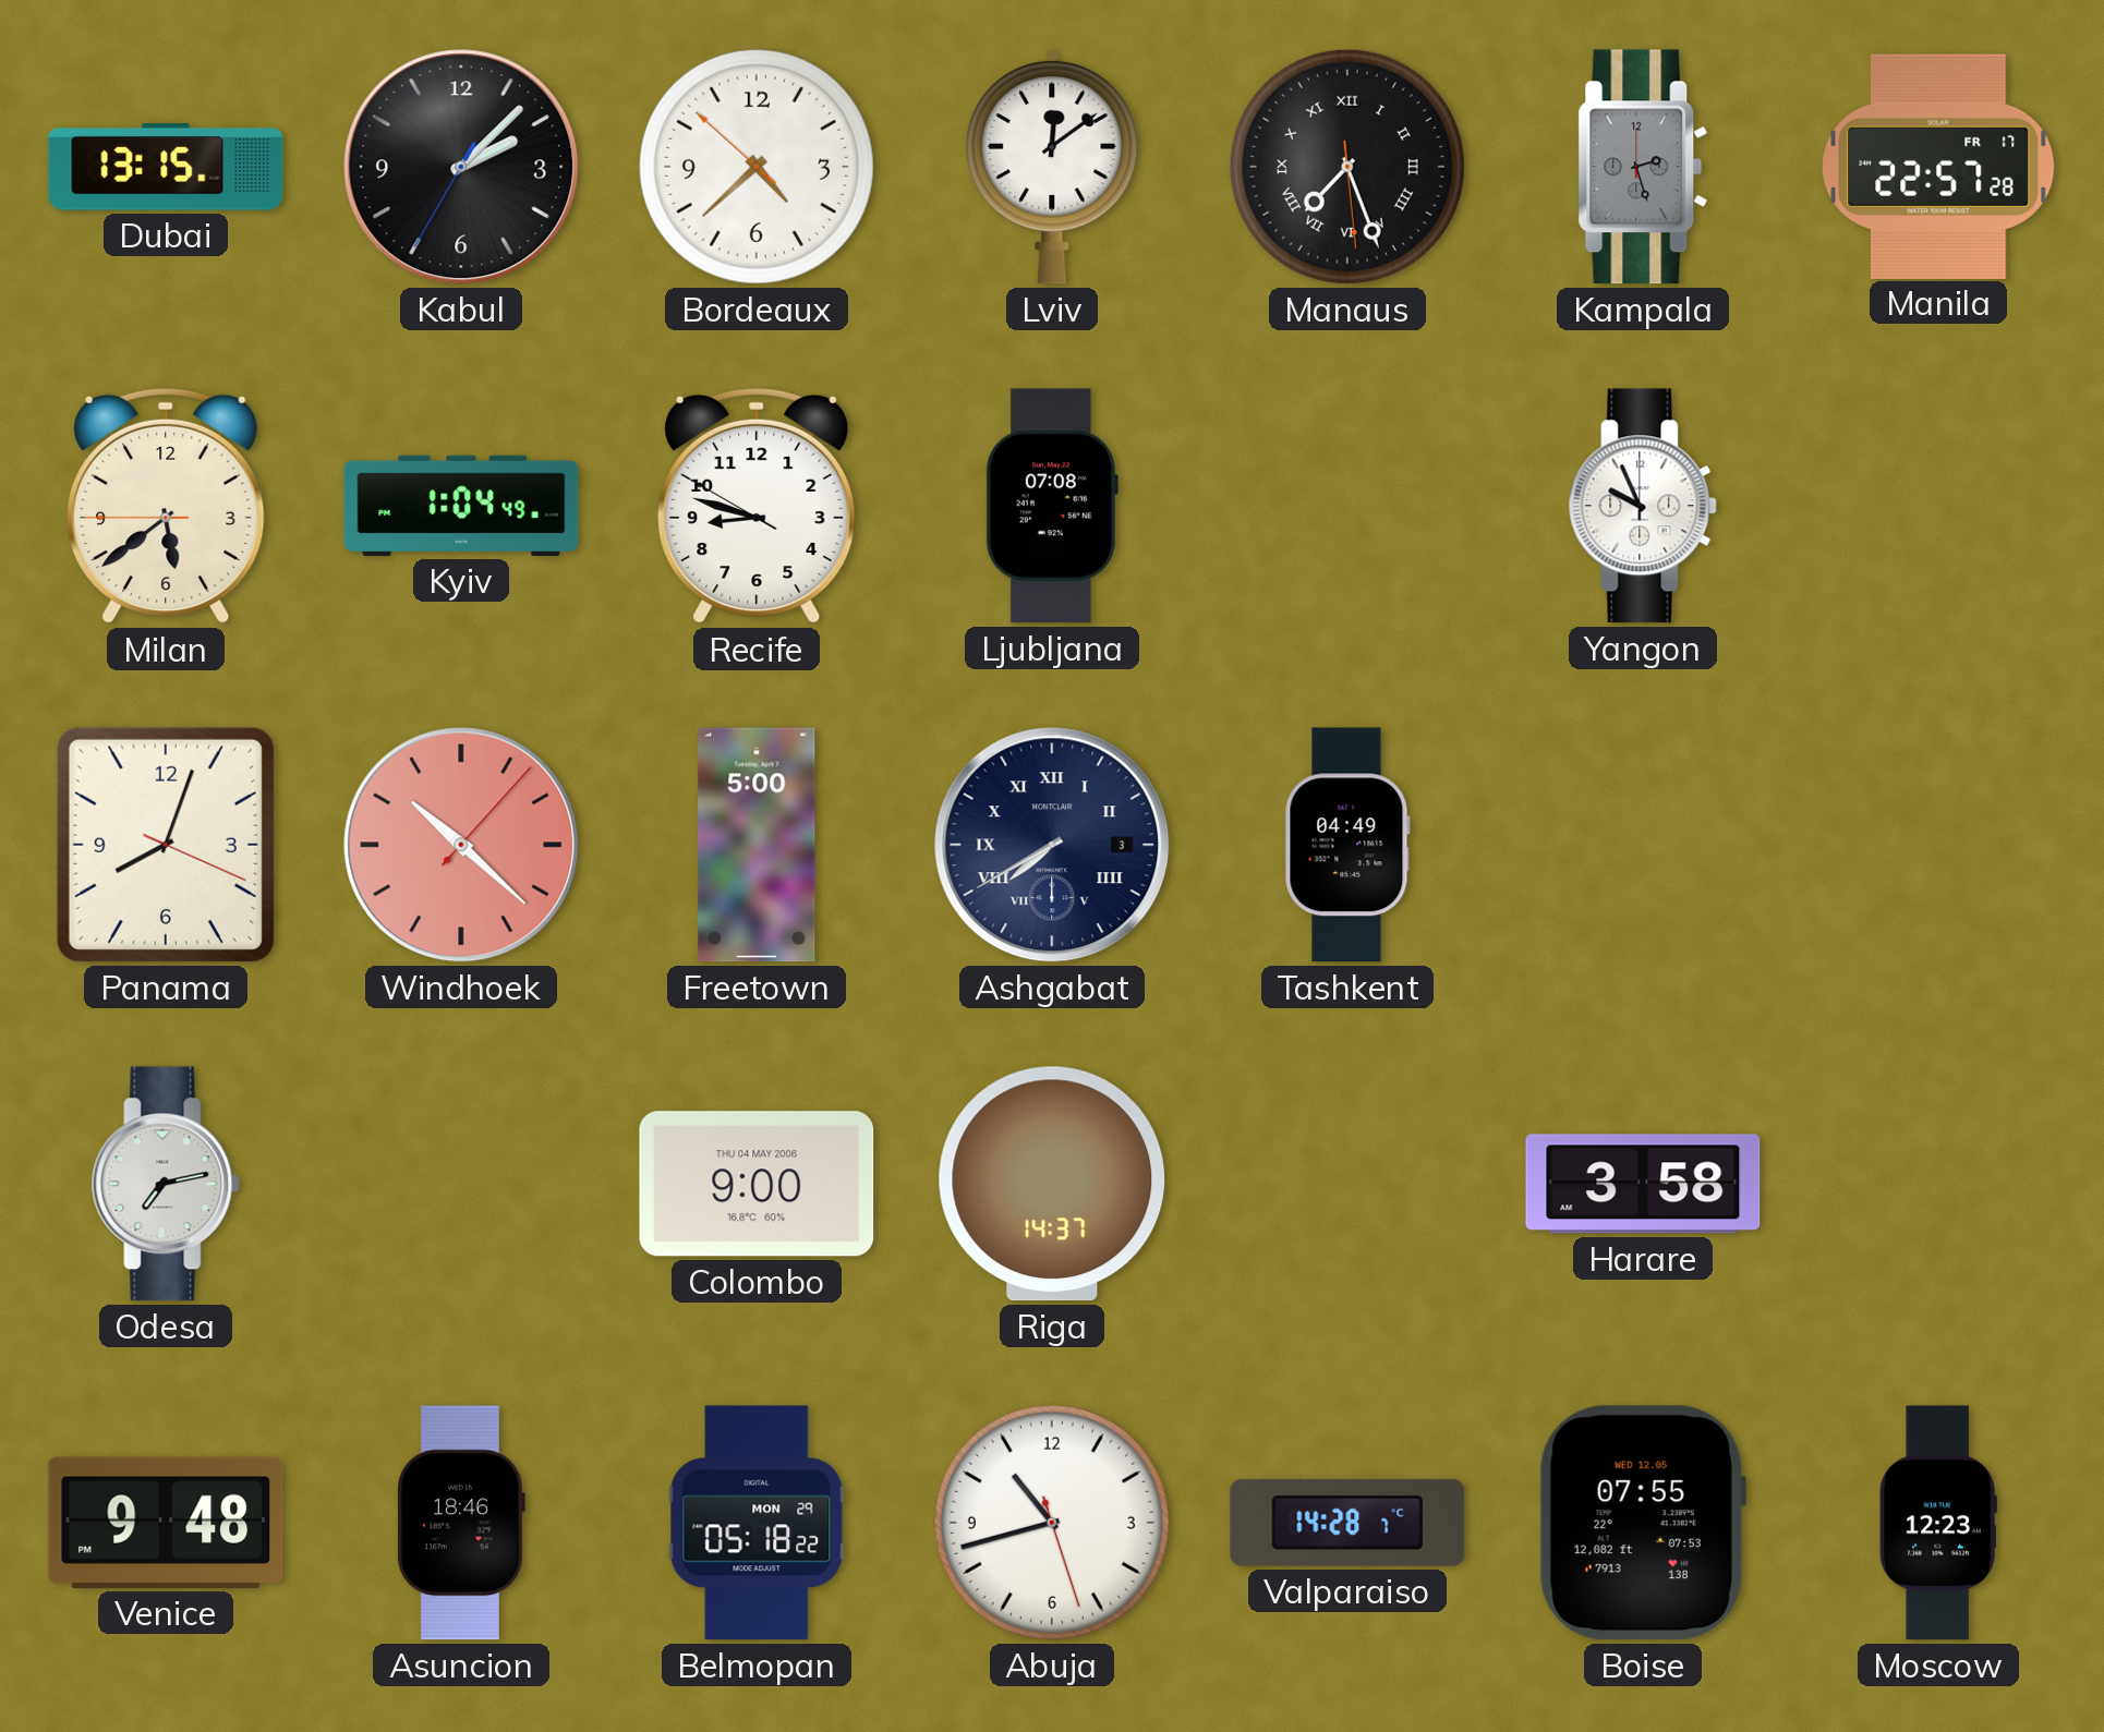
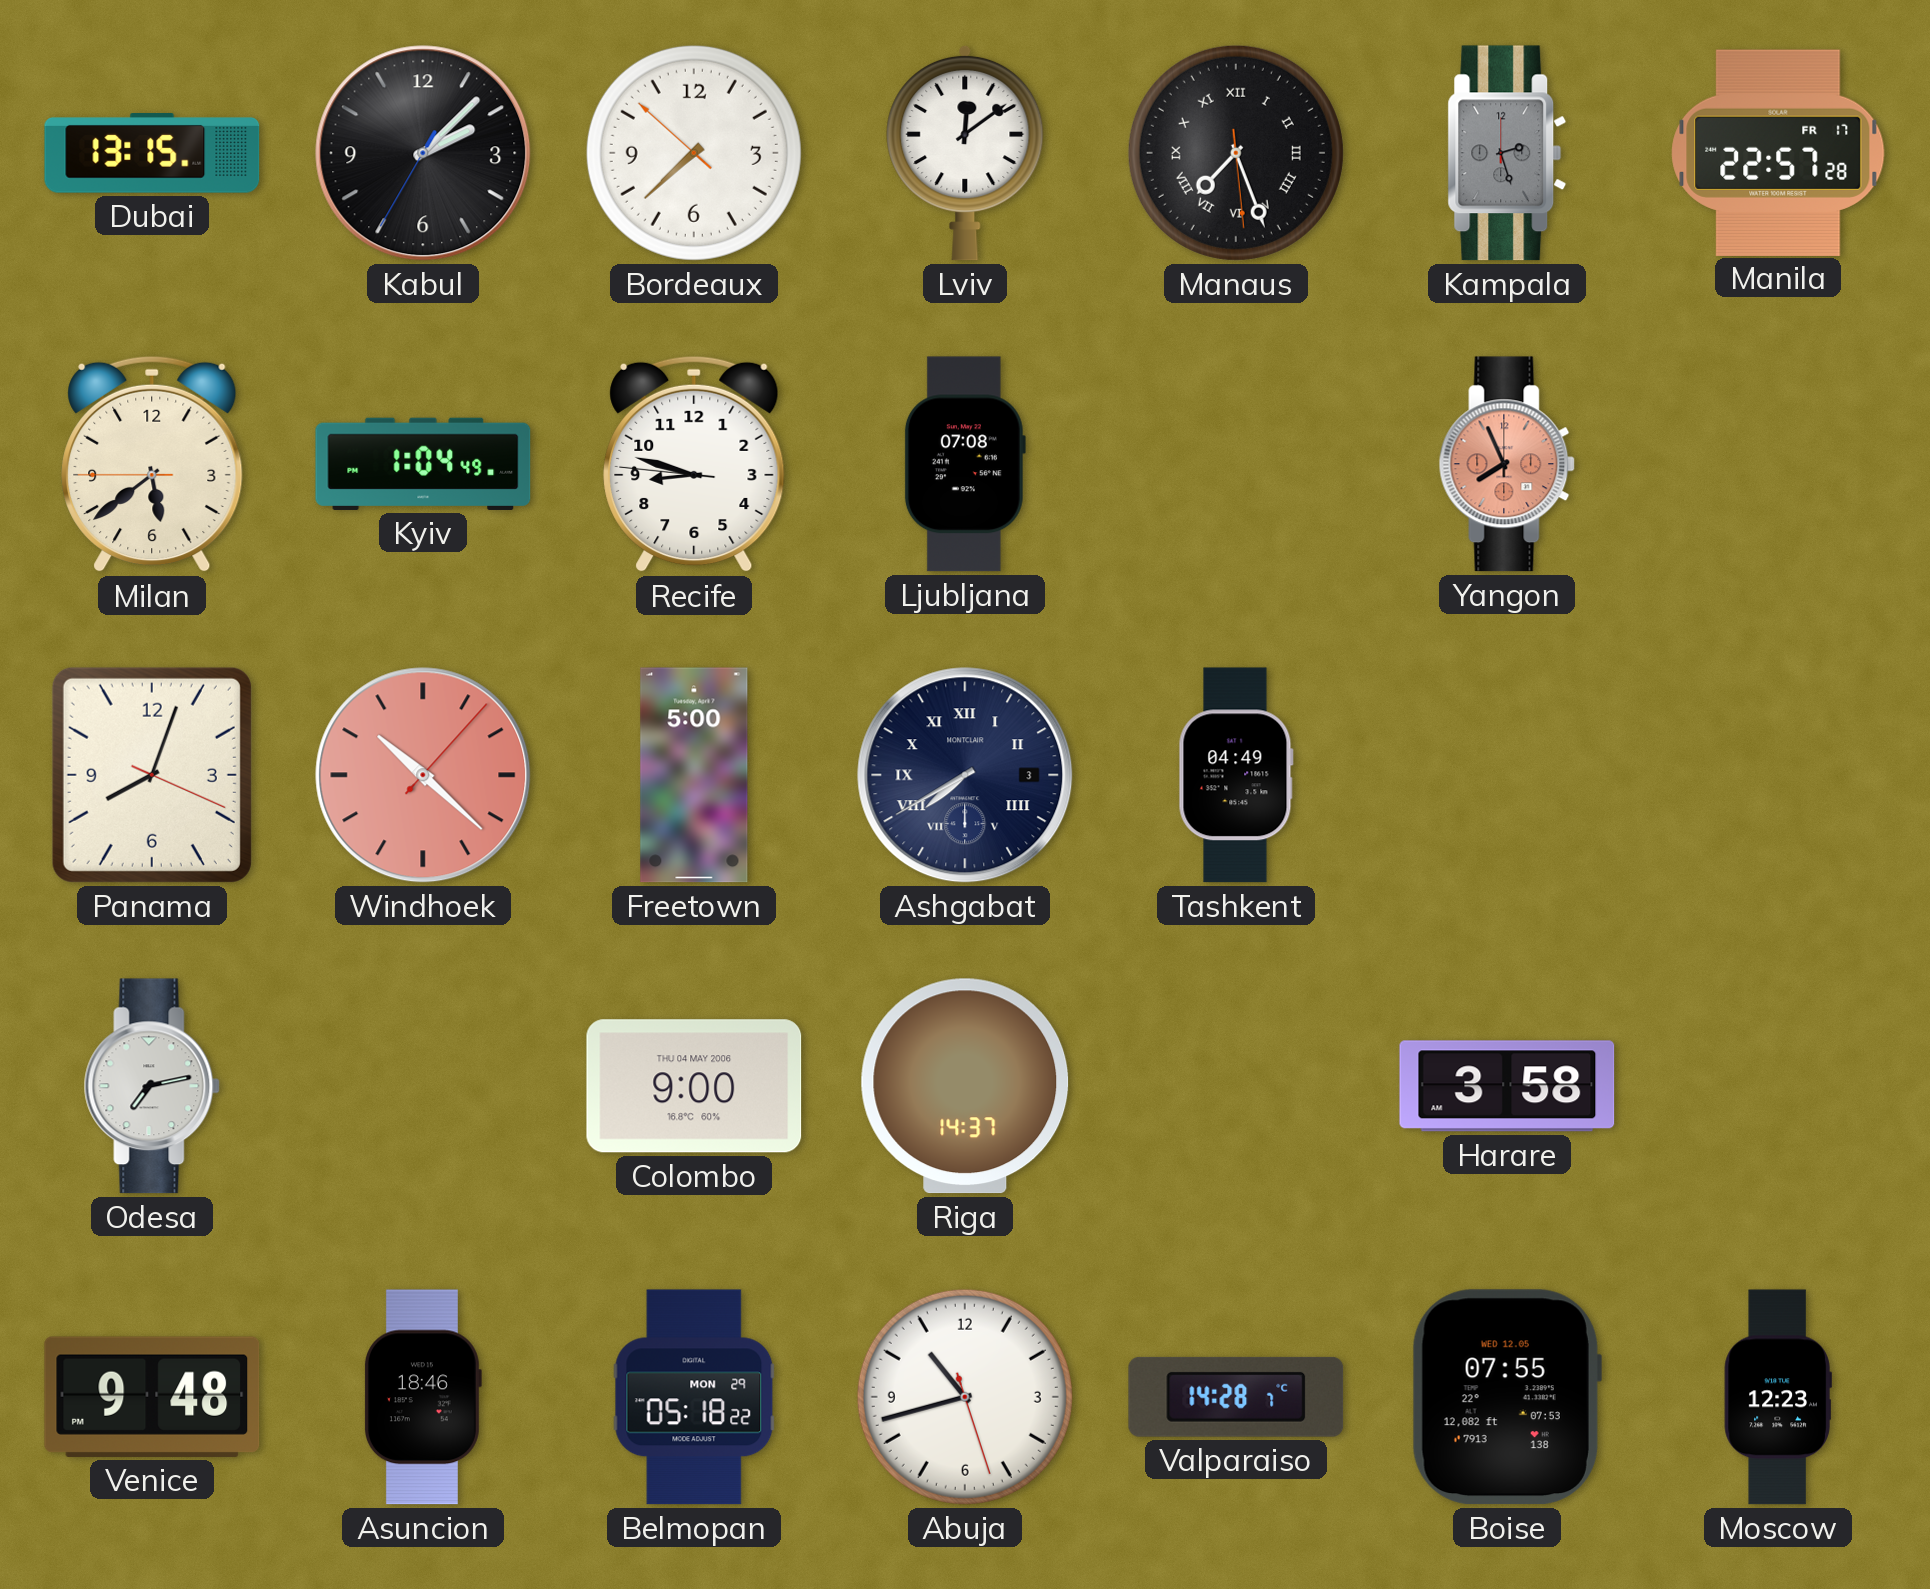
Bordeaux: 4:37 -> 7:37
Recife: 8:47:50 -> 8:47:46
Yangon: 9:56 -> 7:56
Yangon dial: white -> salmon
